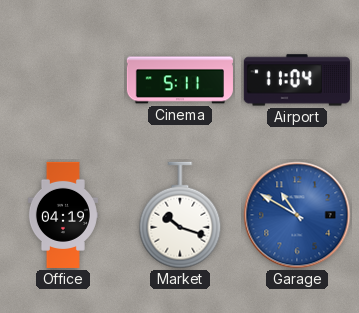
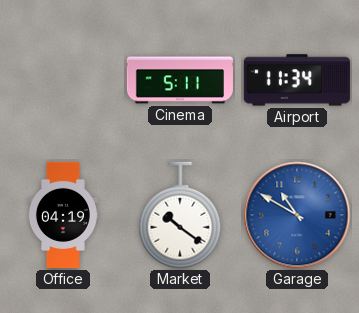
Airport: 11:04 -> 11:34
Market: 10:18 -> 10:21
